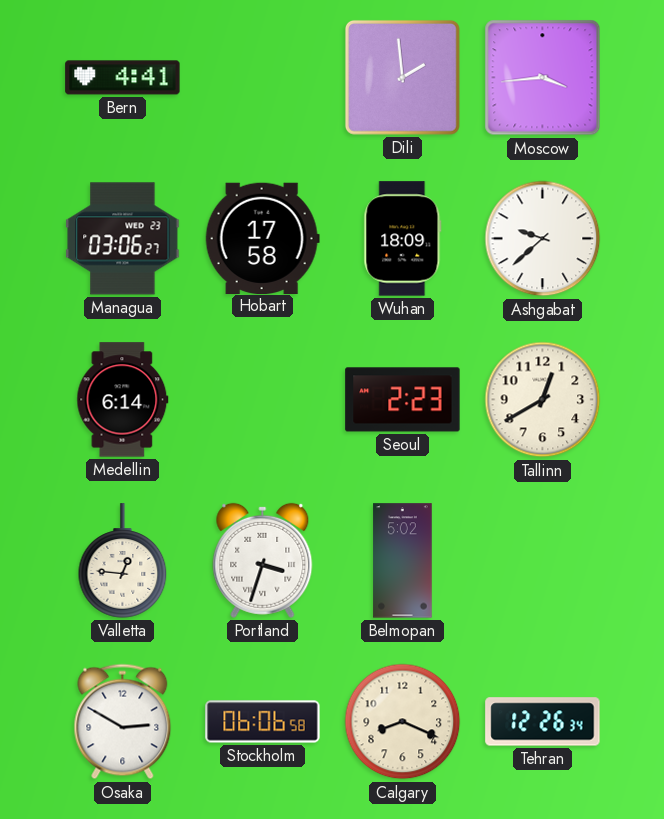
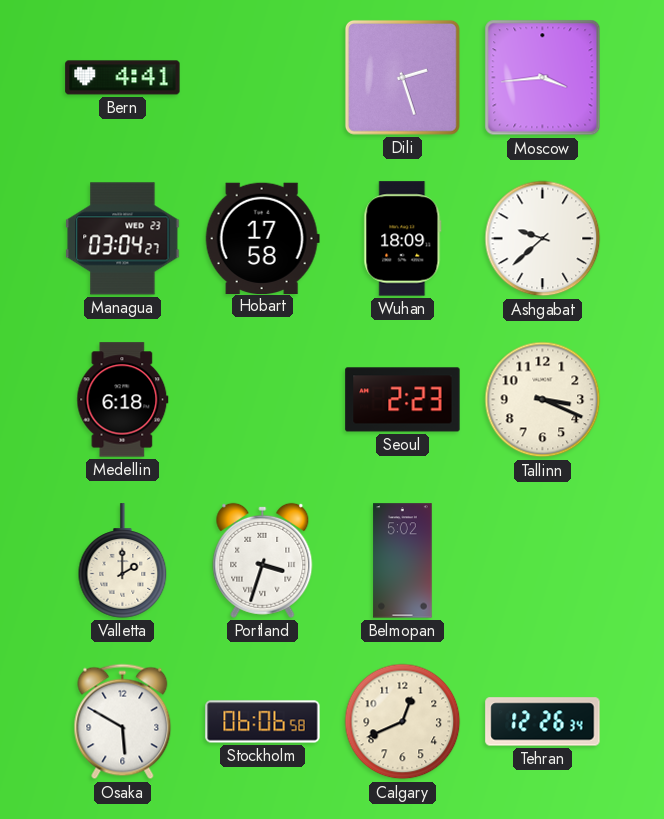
Dili: 1:59 -> 2:27
Managua: 03:06 -> 03:04
Medellin: 6:14 -> 6:18
Tallinn: 12:40 -> 3:19
Valletta: 12:46 -> 2:00
Osaka: 2:50 -> 5:50
Calgary: 8:19 -> 12:41
